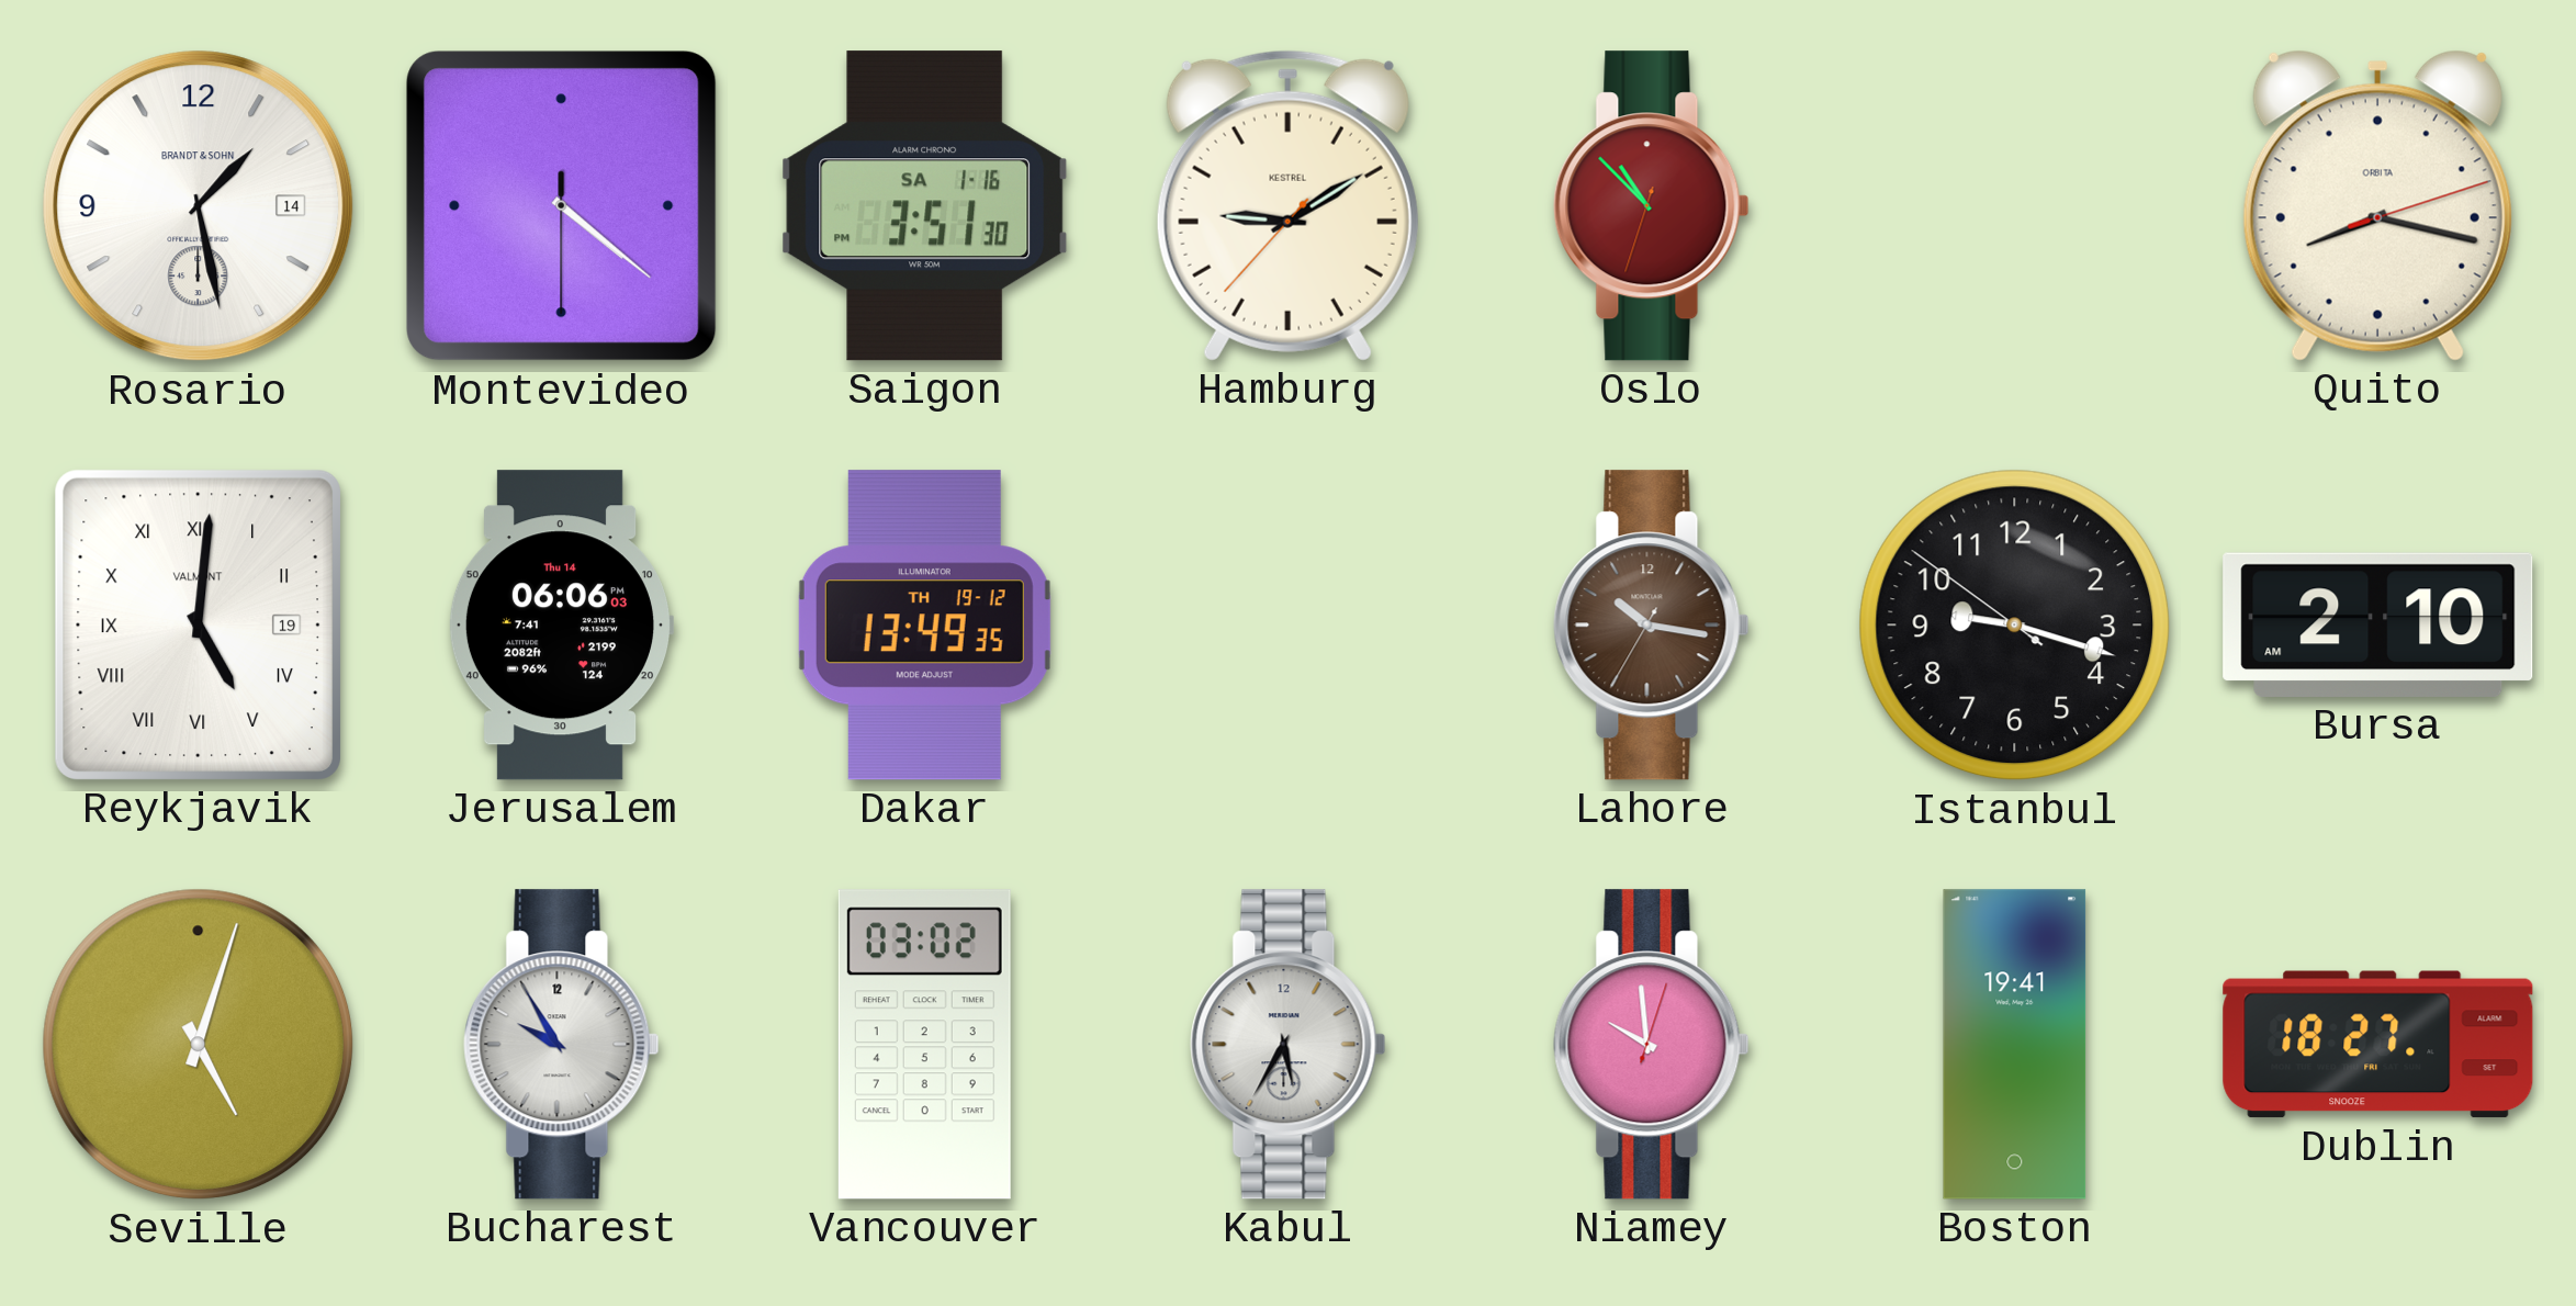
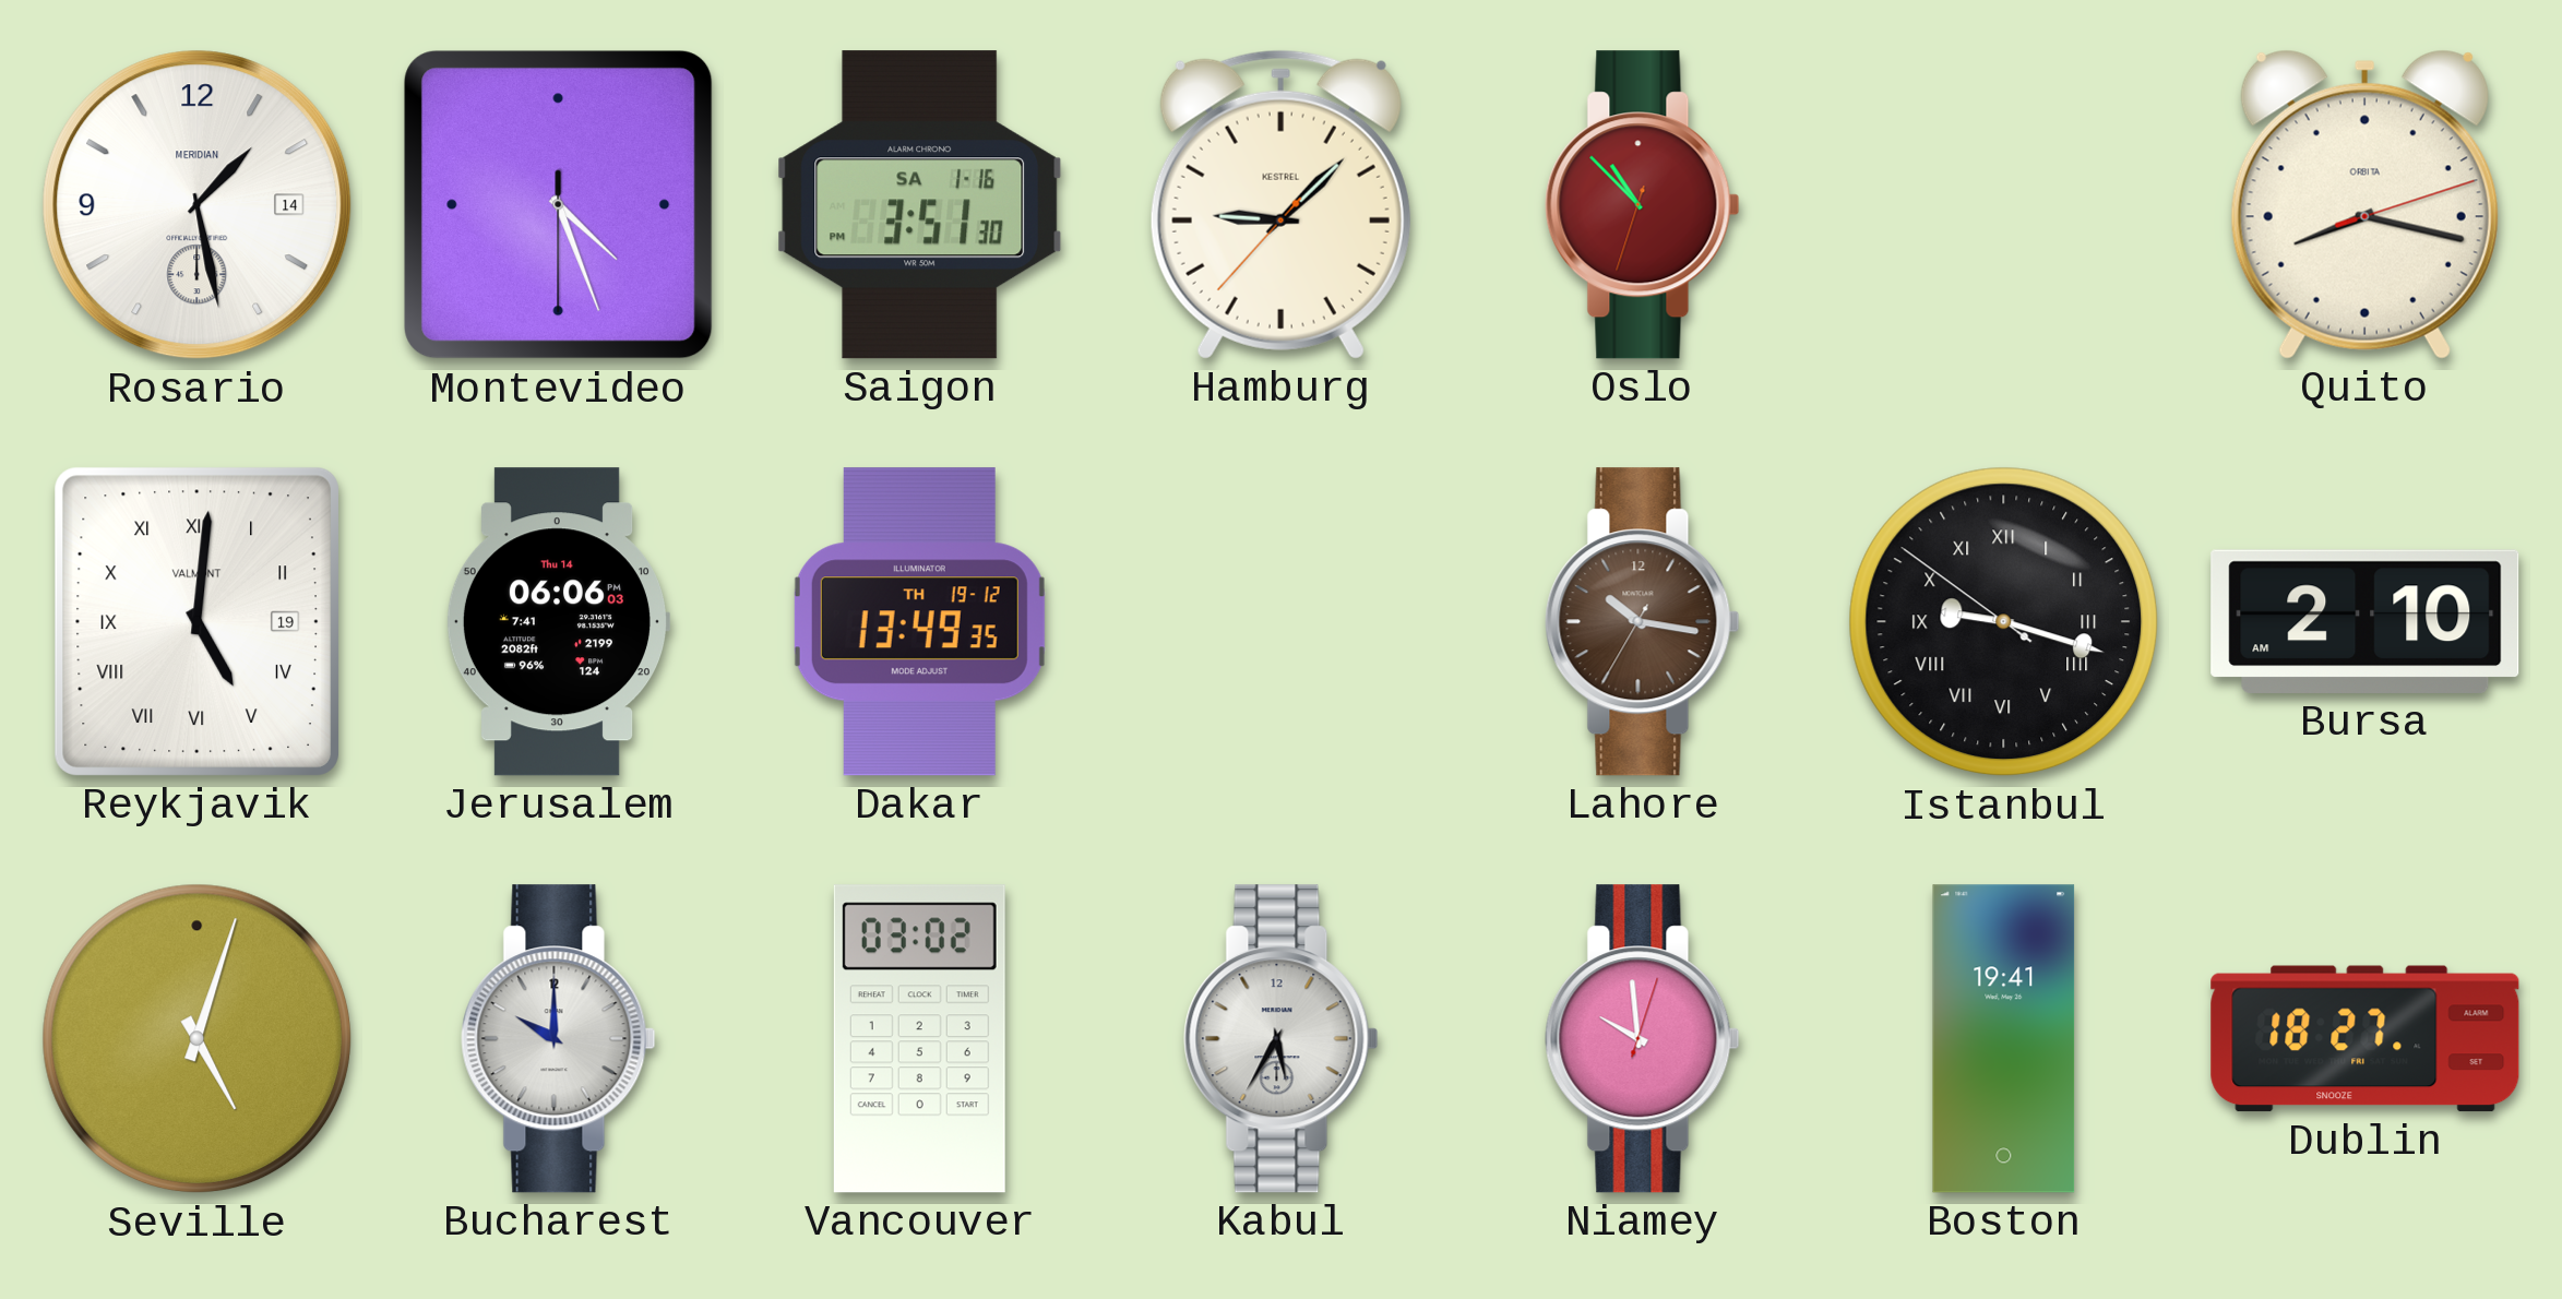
Rosario brand: BRANDT & SOHN -> MERIDIAN
Montevideo: 4:21 -> 4:26
Hamburg: 9:09 -> 9:07
Istanbul numerals: Arabic -> Roman
Bucharest: 9:55 -> 10:00
